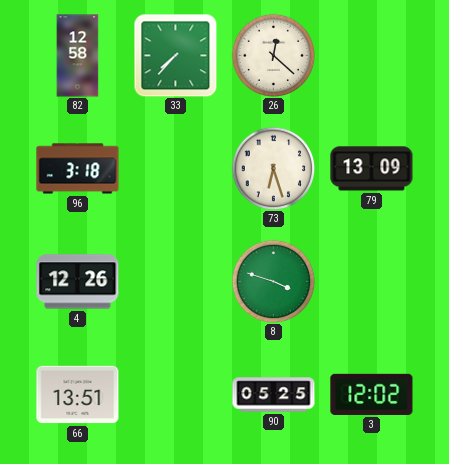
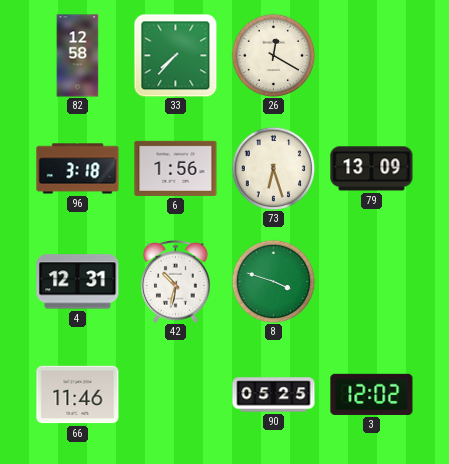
26: 12:22 -> 12:20
6: none -> 1:56
4: 12:26 -> 12:31
42: none -> 10:32
66: 13:51 -> 11:46
